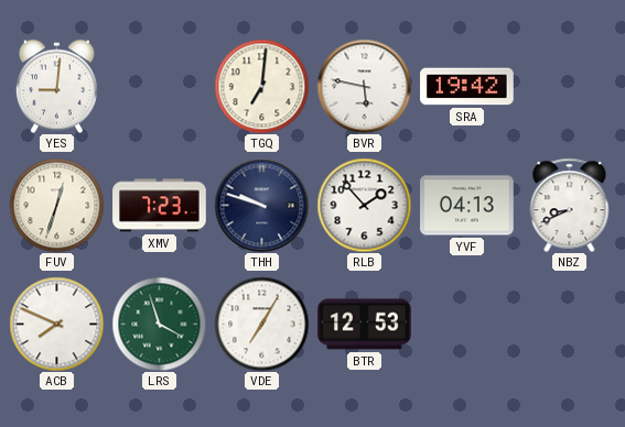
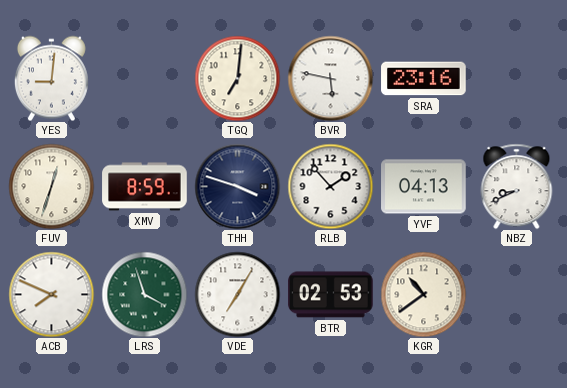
SRA: 19:42 -> 23:16
XMV: 7:23 -> 8:59
THH: 9:48 -> 3:48
BTR: 12:53 -> 02:53
KGR: none -> 10:39
